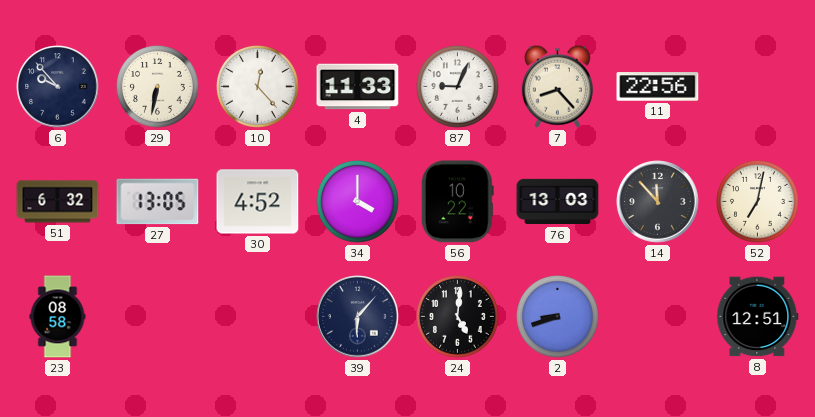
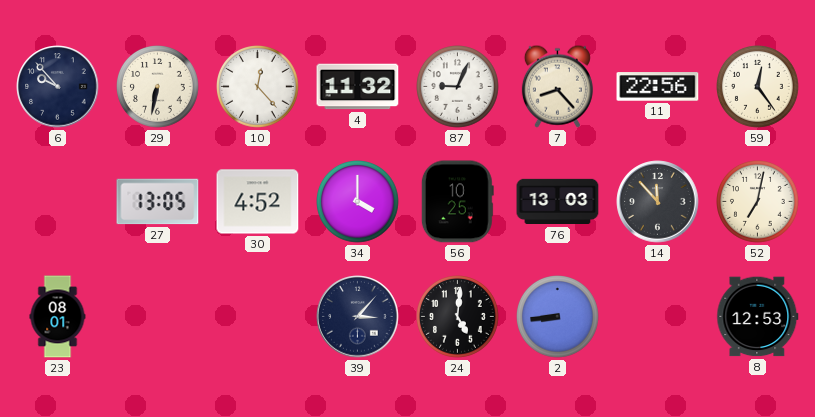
4: 11:33 -> 11:32
59: none -> 12:24
51: 6:32 -> none
56: 10:22 -> 10:25
23: 08:58 -> 08:01
39: 6:07 -> 3:07
2: 8:42 -> 8:44
8: 12:51 -> 12:53
